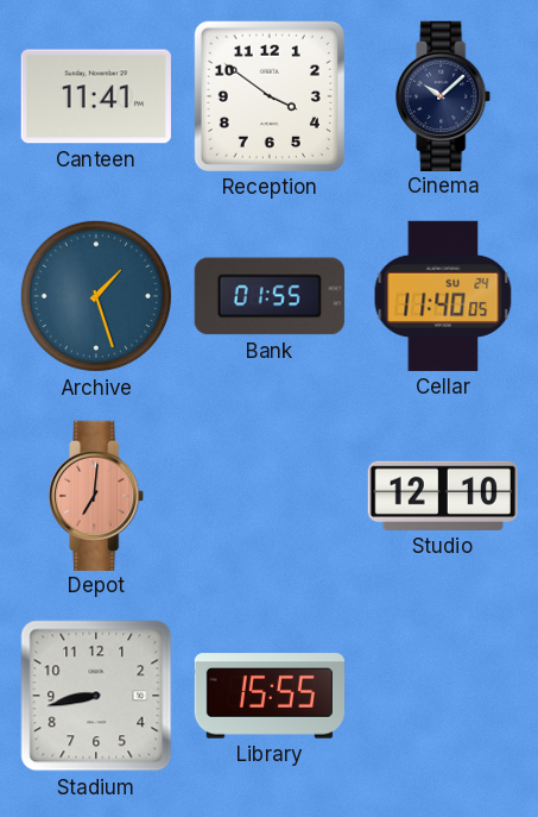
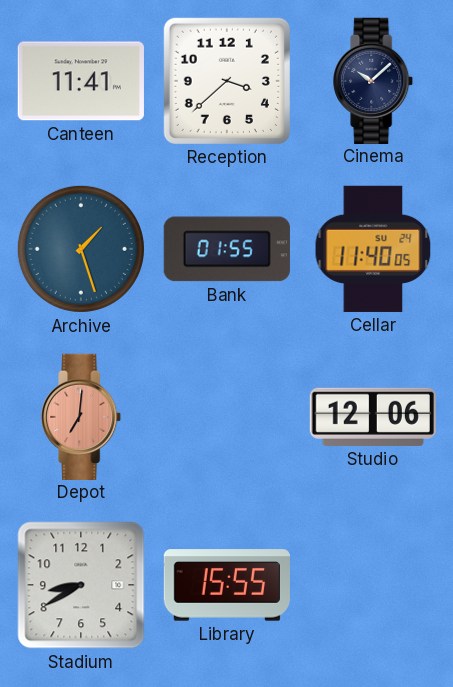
Reception: 3:51 -> 3:38
Studio: 12:10 -> 12:06
Stadium: 8:43 -> 8:40
